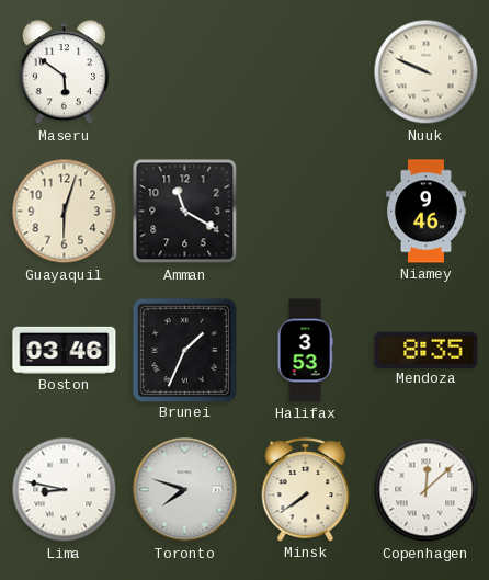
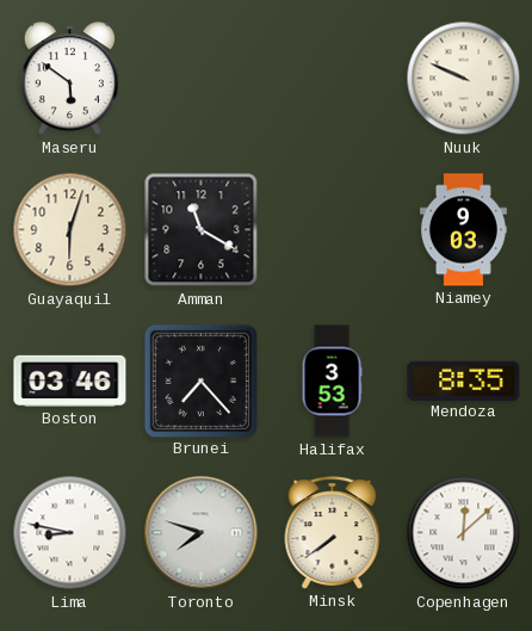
Niamey: 9:46 -> 9:03
Brunei: 1:34 -> 7:23
